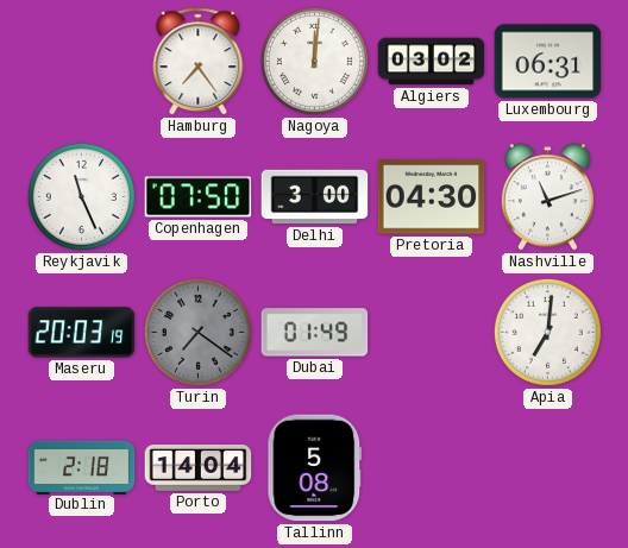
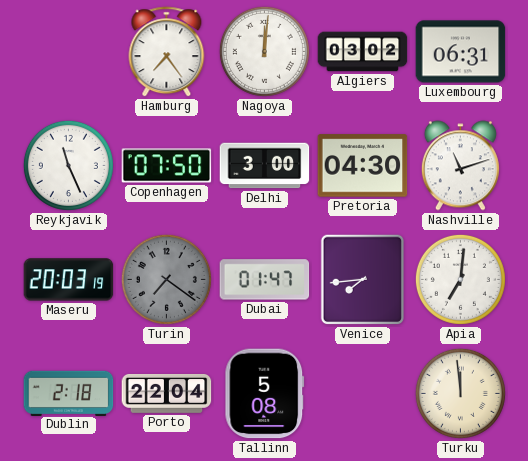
Dubai: 01:49 -> 01:47
Venice: none -> 7:44
Porto: 14:04 -> 22:04
Turku: none -> 11:59
